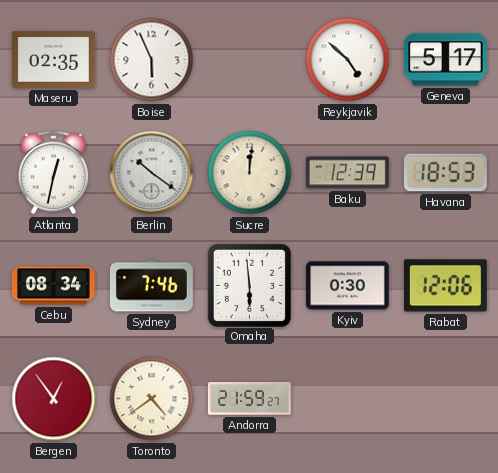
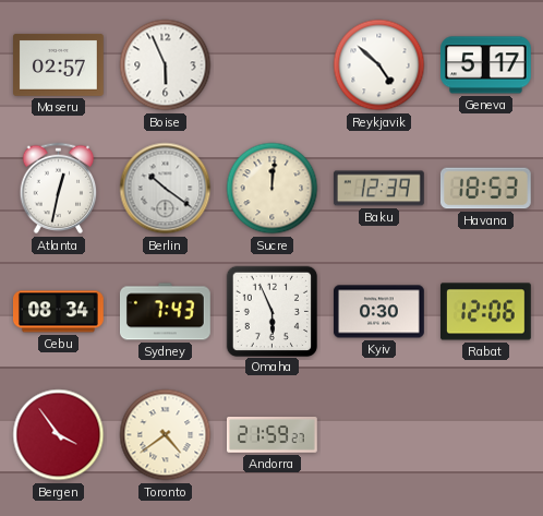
Maseru: 02:35 -> 02:57
Sydney: 7:46 -> 7:43
Omaha: 5:59 -> 5:56
Bergen: 12:54 -> 3:54
